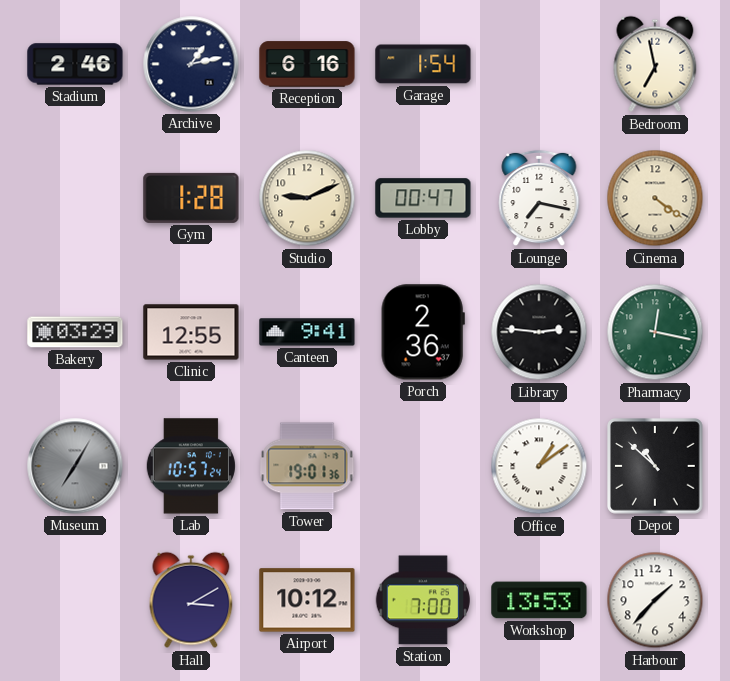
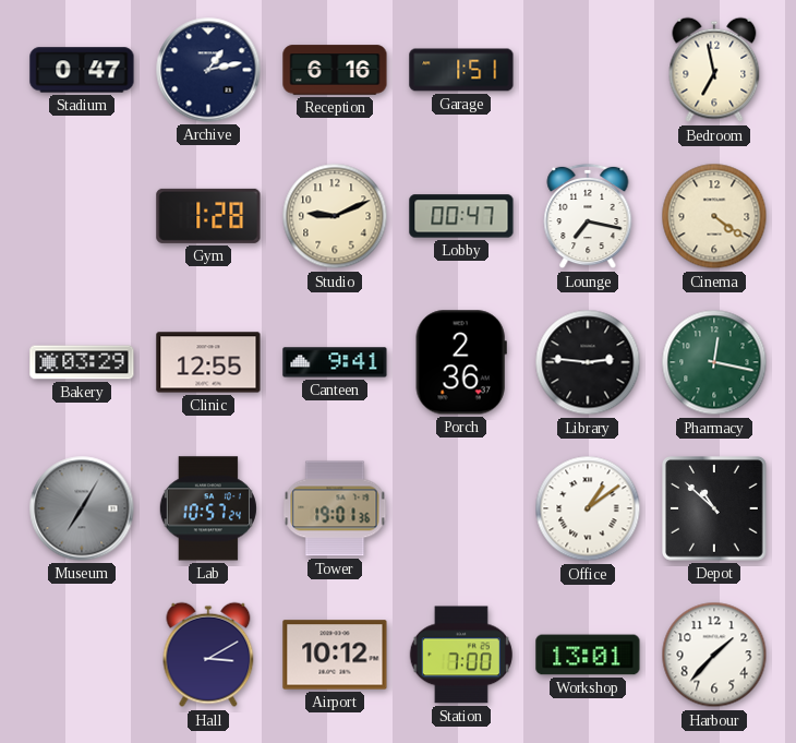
Stadium: 2:46 -> 0:47
Garage: 1:54 -> 1:51
Workshop: 13:53 -> 13:01
